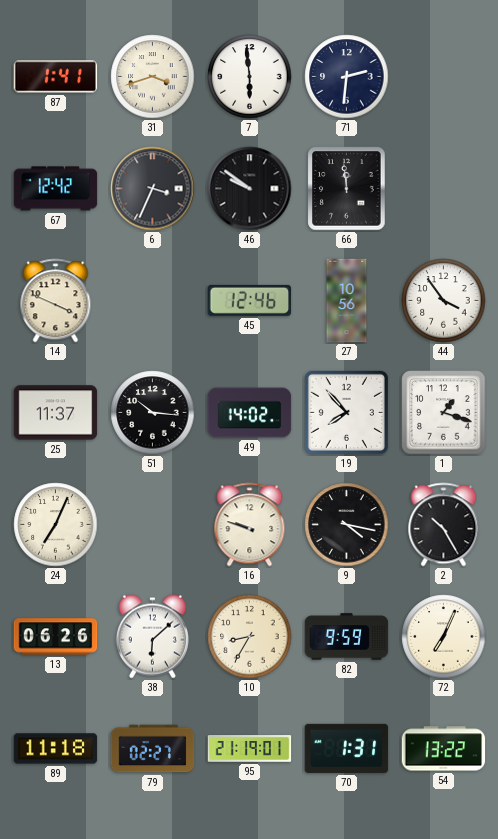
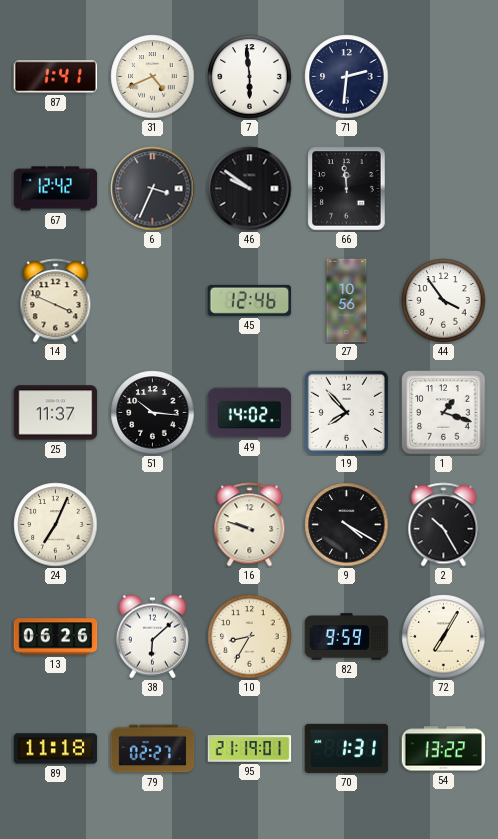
31: 3:42 -> 4:41
9: 4:17 -> 4:20
72: 7:04 -> 7:05
